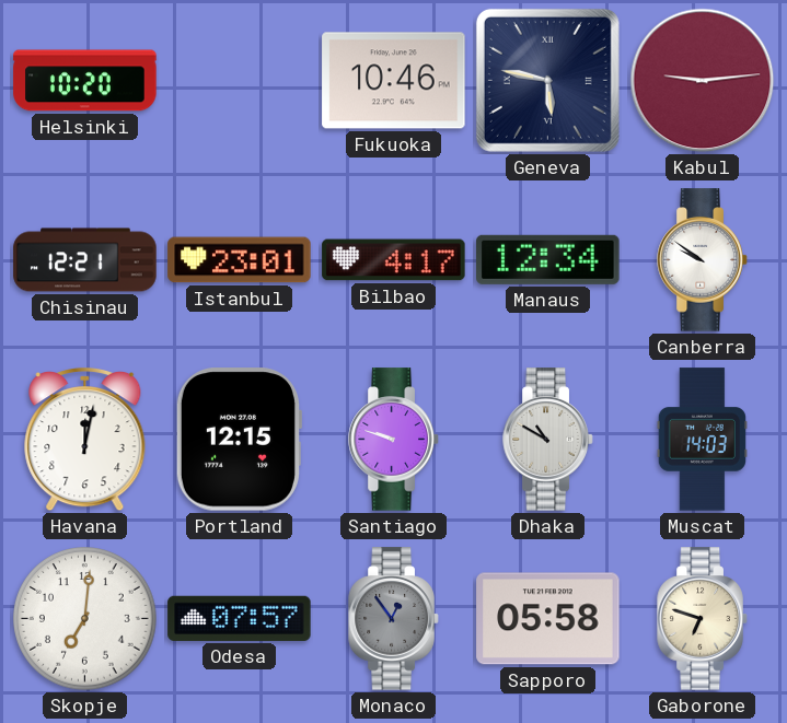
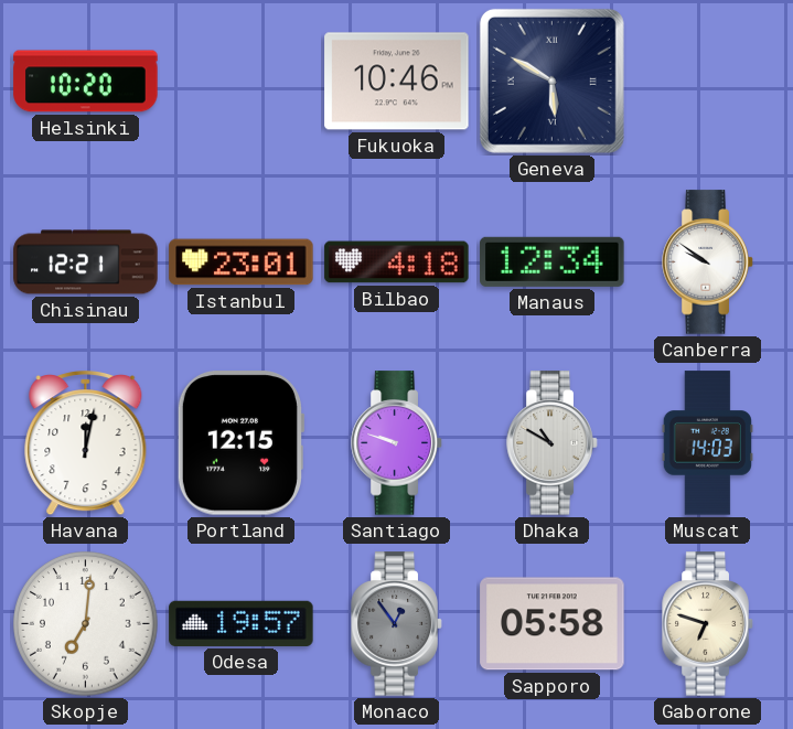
Geneva: 5:47 -> 5:50
Kabul: 9:14 -> none
Bilbao: 4:17 -> 4:18
Odesa: 07:57 -> 19:57
